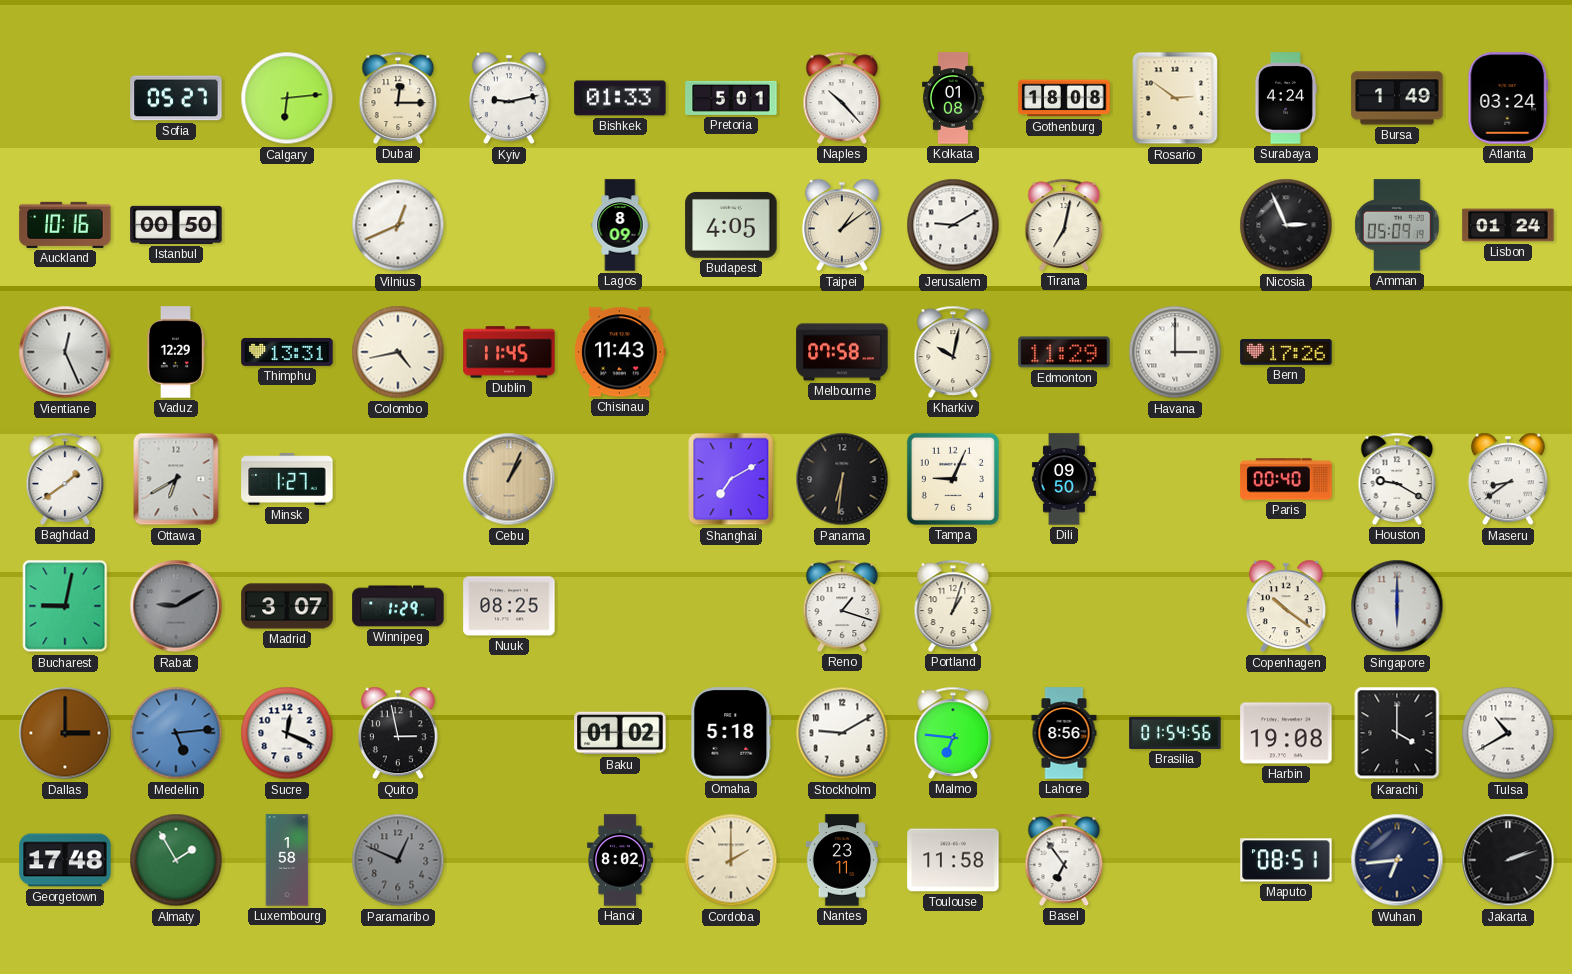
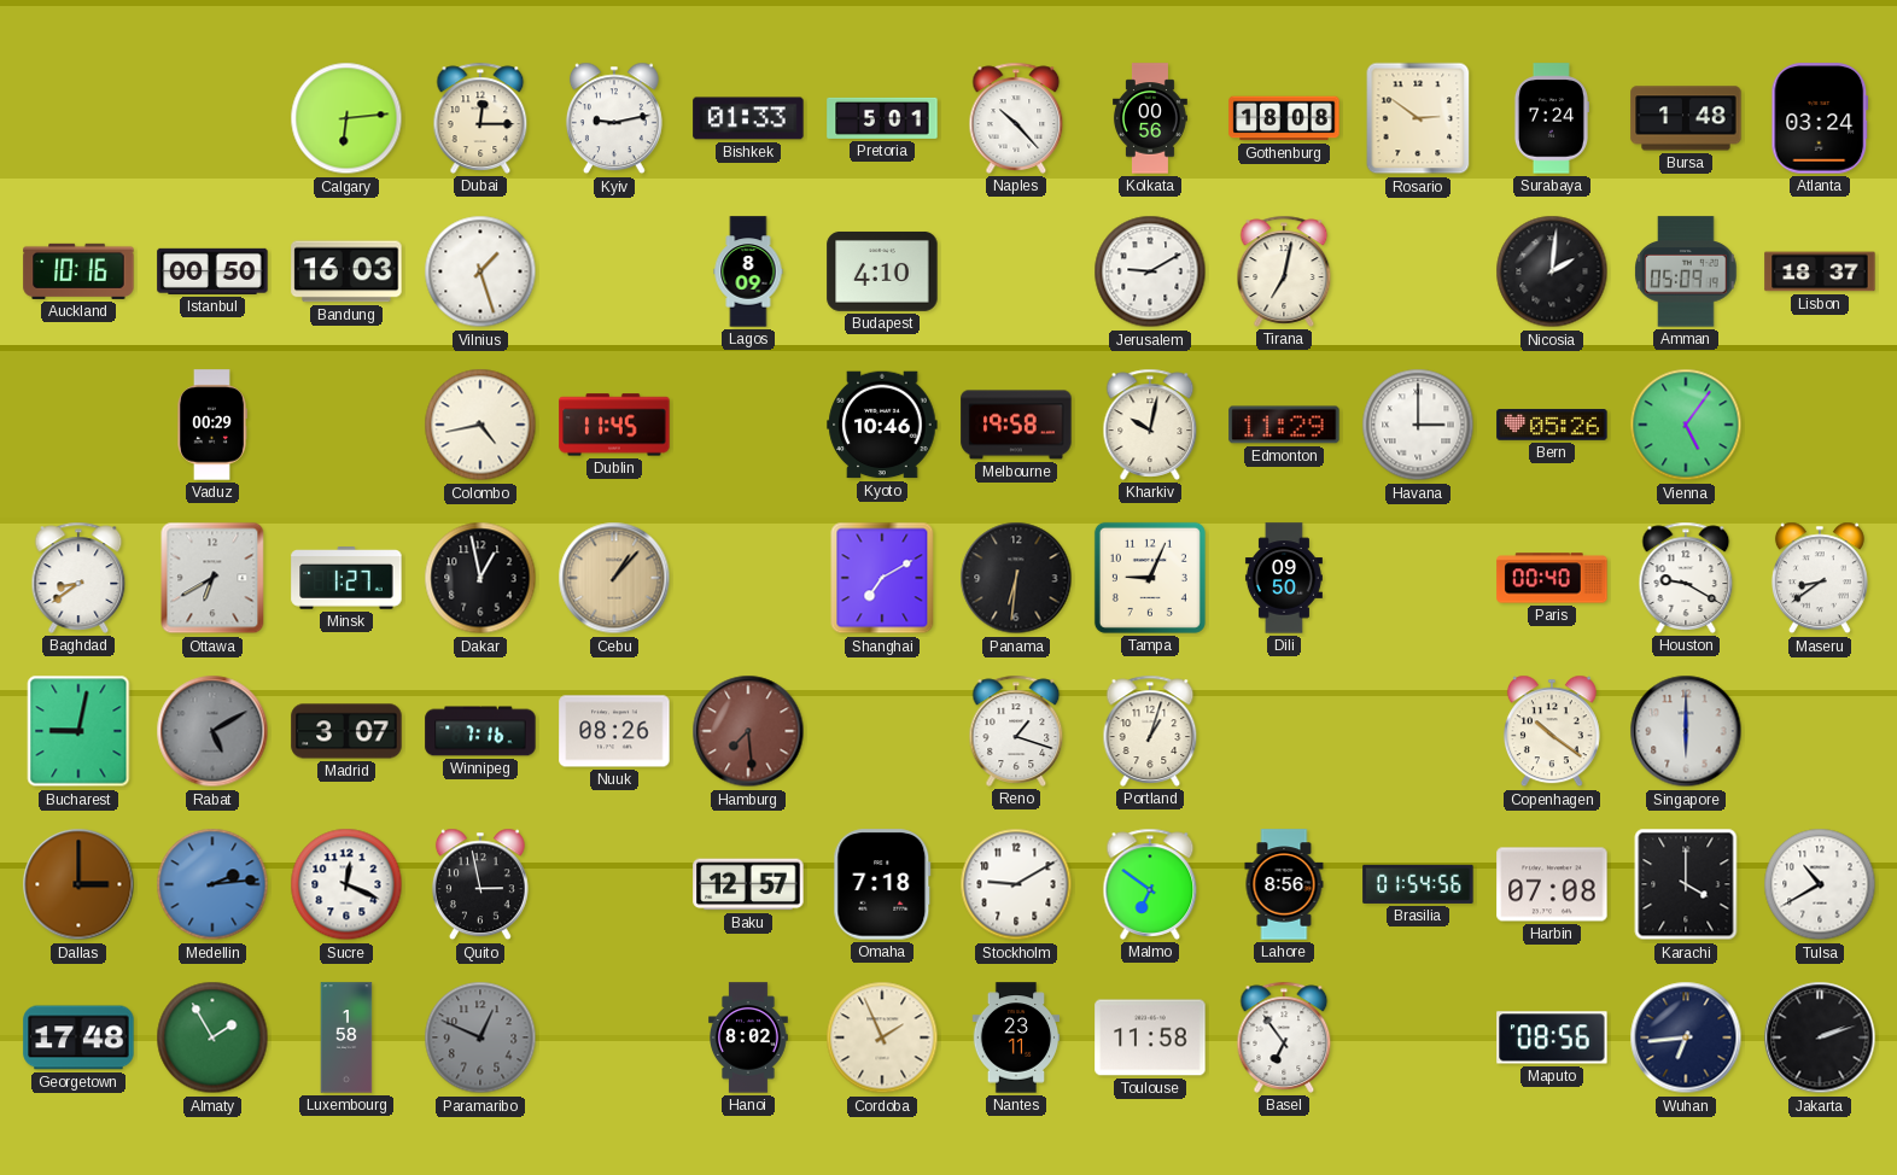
Sofia: 05:27 -> none
Kolkata: 01:08 -> 00:56
Surabaya: 4:24 -> 7:24
Bursa: 1:49 -> 1:48
Bandung: none -> 16:03
Vilnius: 12:41 -> 1:27
Budapest: 4:05 -> 4:10
Taipei: 1:09 -> none
Nicosia: 2:56 -> 2:01
Lisbon: 01:24 -> 18:37
Vientiane: 12:26 -> none
Vaduz: 12:29 -> 00:29
Thimphu: 13:31 -> none
Chisinau: 11:43 -> none
Kyoto: none -> 10:46
Melbourne: 07:58 -> 19:58
Bern: 17:26 -> 05:26
Vienna: none -> 5:06
Baghdad: 1:39 -> 8:39
Dakar: none -> 12:58
Cebu: 1:04 -> 1:07
Rabat: 9:10 -> 5:10
Winnipeg: 1:29 -> 7:16
Nuuk: 08:25 -> 08:26
Hamburg: none -> 7:29
Medellin: 5:14 -> 2:14
Baku: 01:02 -> 12:57
Omaha: 5:18 -> 7:18
Malmo: 6:46 -> 6:51
Harbin: 19:08 -> 07:08
Cordoba: 2:00 -> 1:56
Maputo: 08:51 -> 08:56
